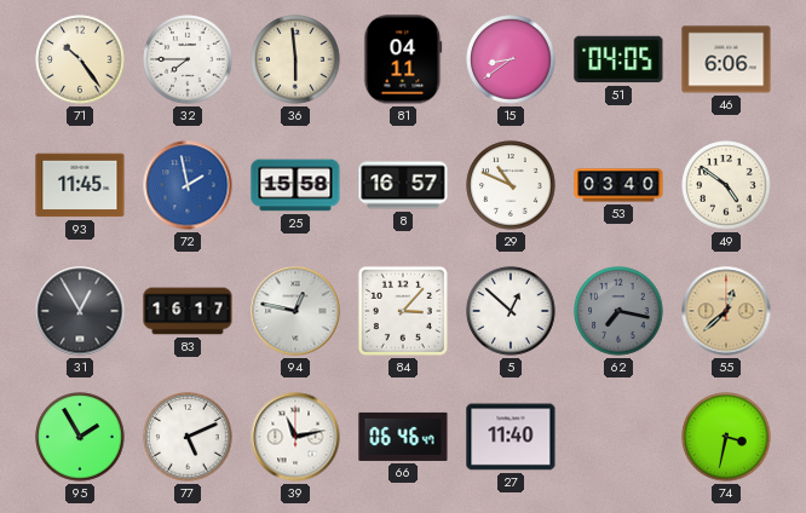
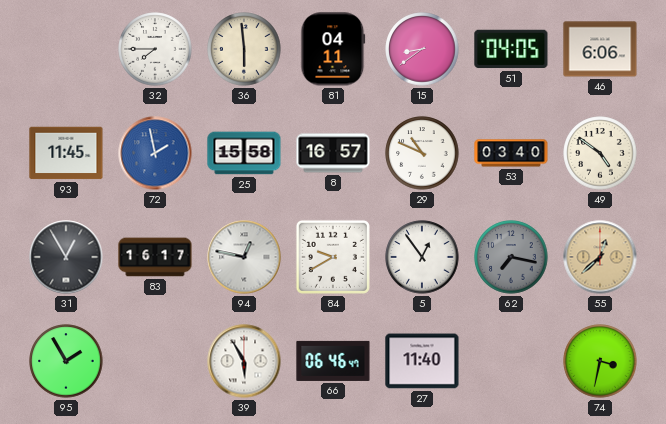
71: 10:24 -> none
84: 3:07 -> 9:40
5: 12:52 -> 12:54
77: 5:11 -> none
39: 11:13 -> 5:55
